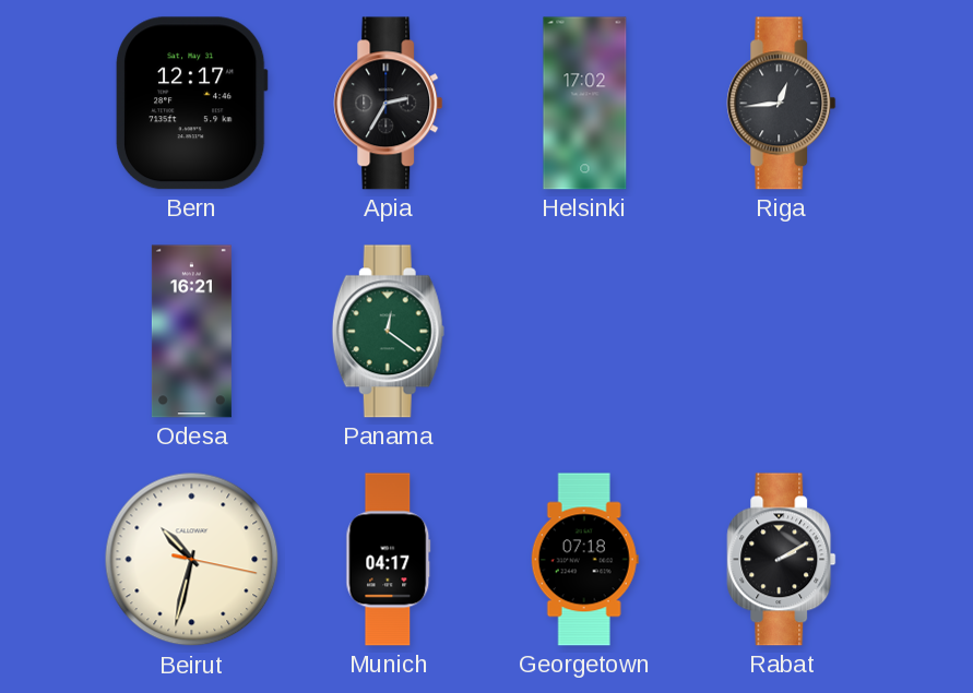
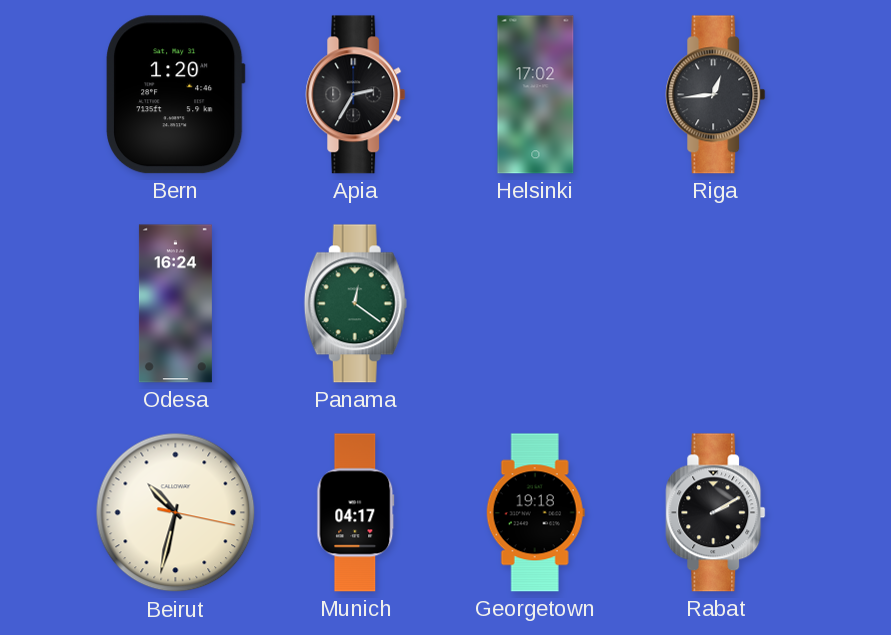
Bern: 12:17 -> 1:20
Odesa: 16:21 -> 16:24
Georgetown: 07:18 -> 19:18
